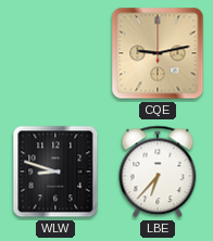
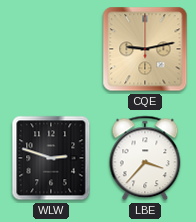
WLW: 8:48 -> 2:48
LBE: 6:37 -> 3:37
